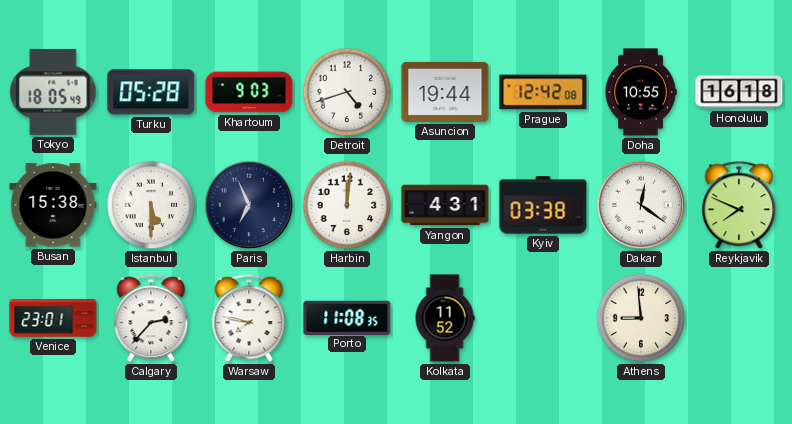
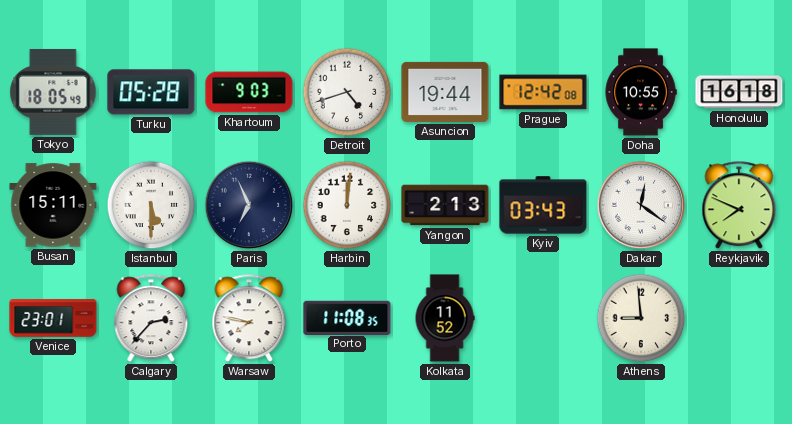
Busan: 15:38 -> 15:11
Yangon: 4:31 -> 2:13
Kyiv: 03:38 -> 03:43
